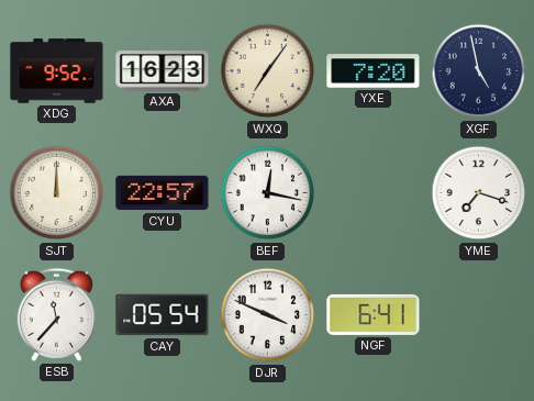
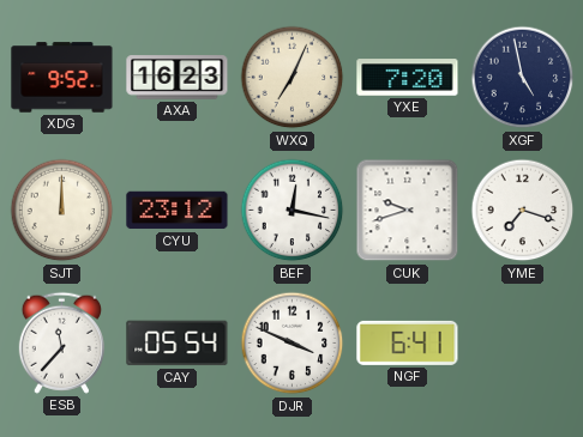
WXQ: 7:06 -> 7:04
CYU: 22:57 -> 23:12
CUK: none -> 9:42
